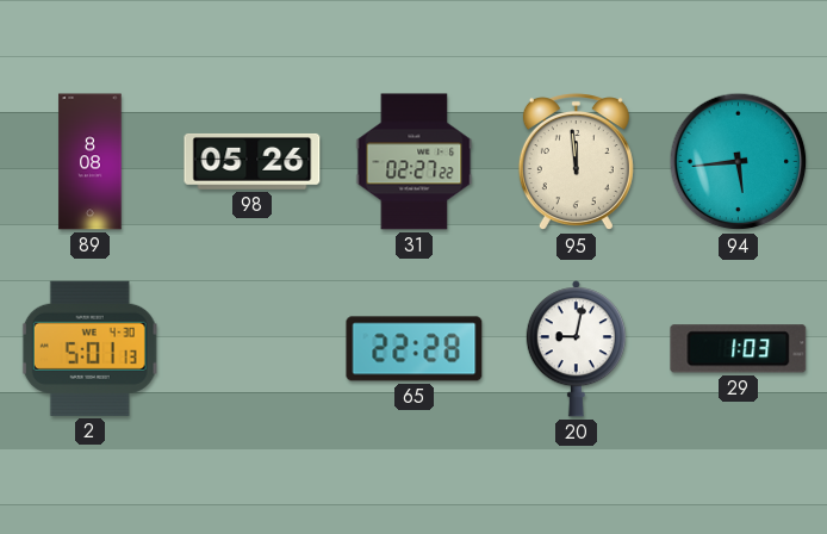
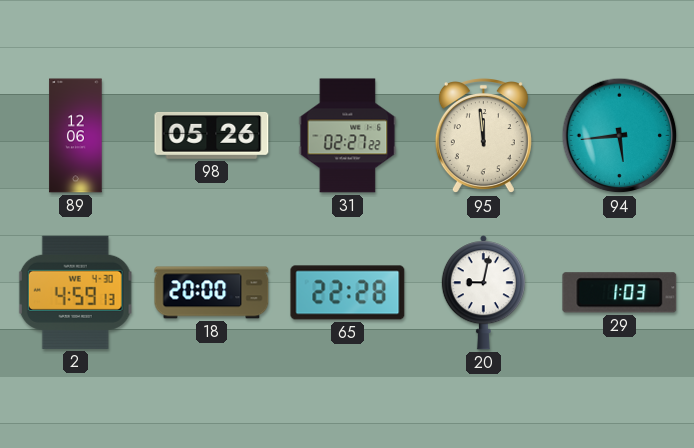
89: 8:08 -> 12:06
2: 5:01 -> 4:59
18: none -> 20:00
